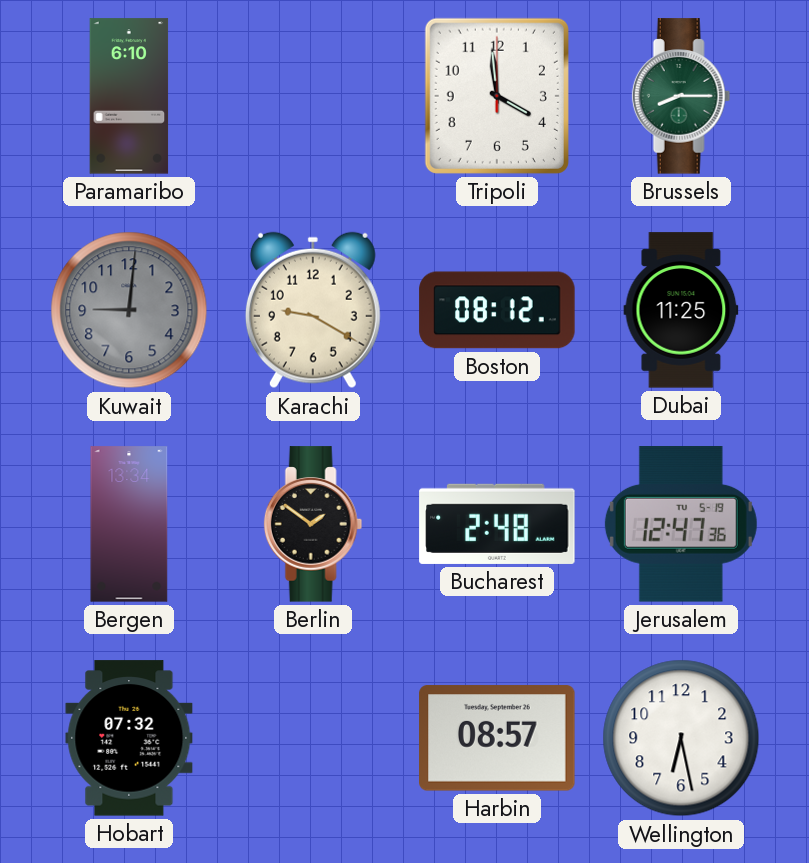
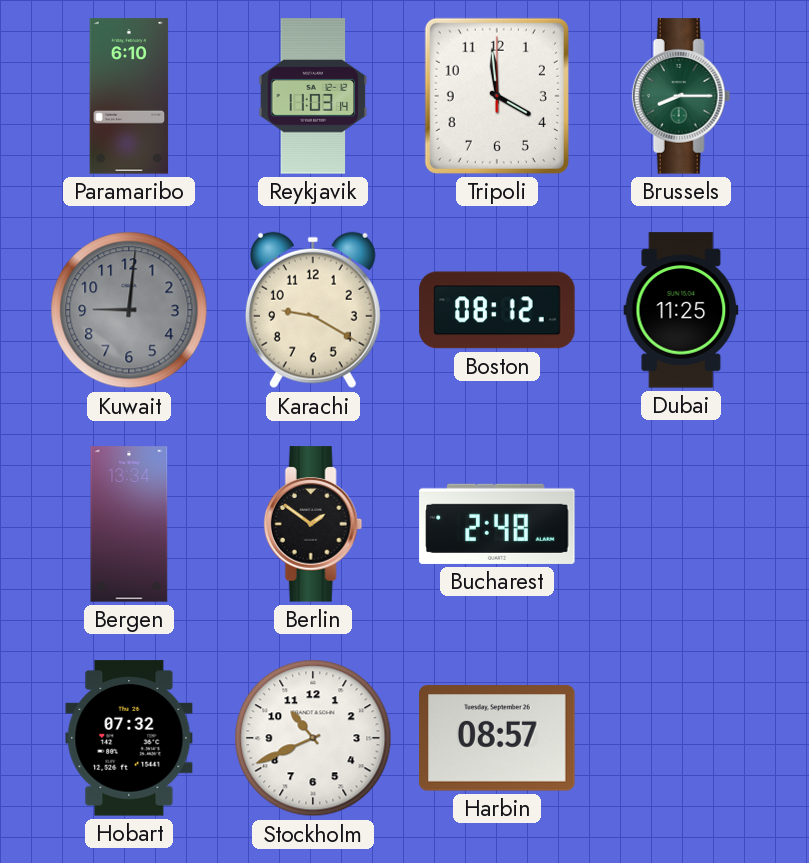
Reykjavik: none -> 11:03
Jerusalem: 12:47 -> none
Stockholm: none -> 10:41
Wellington: 6:28 -> none
